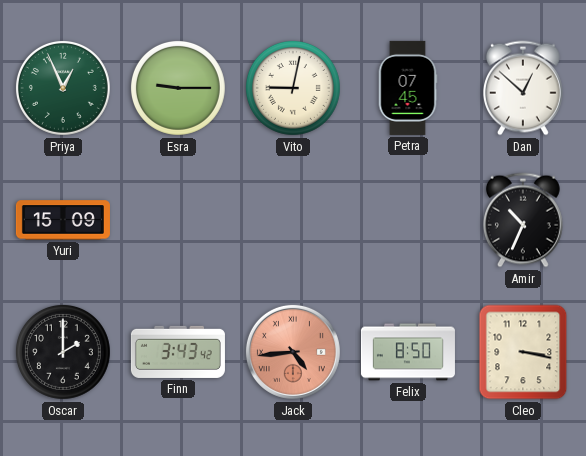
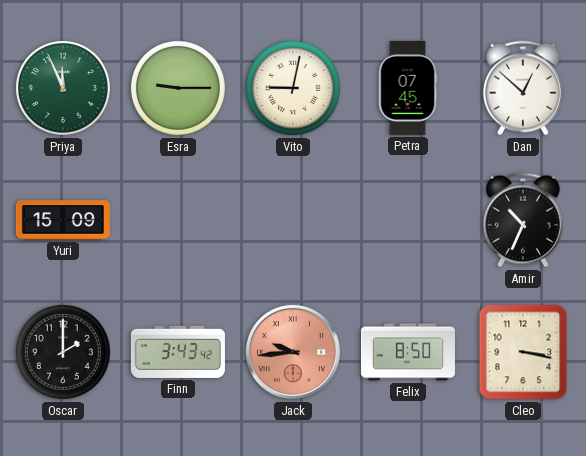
Priya: 12:56 -> 11:56
Jack: 4:44 -> 9:44
